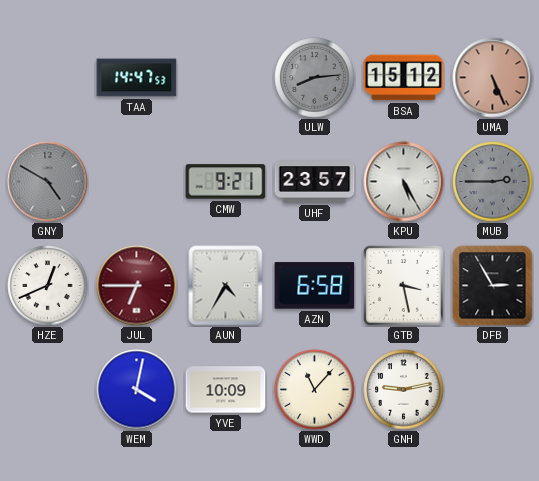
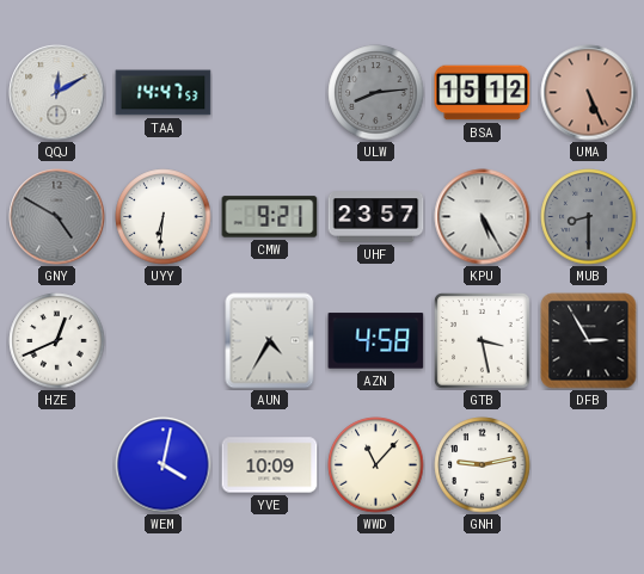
QQJ: none -> 12:10
UYY: none -> 6:31
MUB: 2:45 -> 8:30
JUL: 6:45 -> none
AZN: 6:58 -> 4:58
